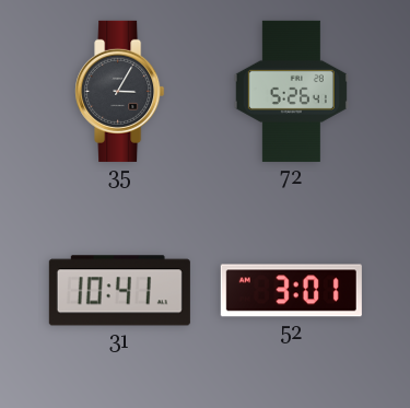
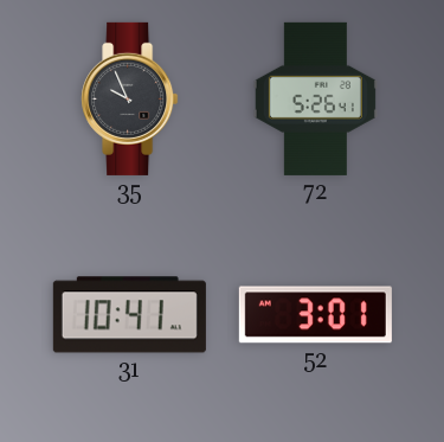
35: 3:05 -> 9:56
